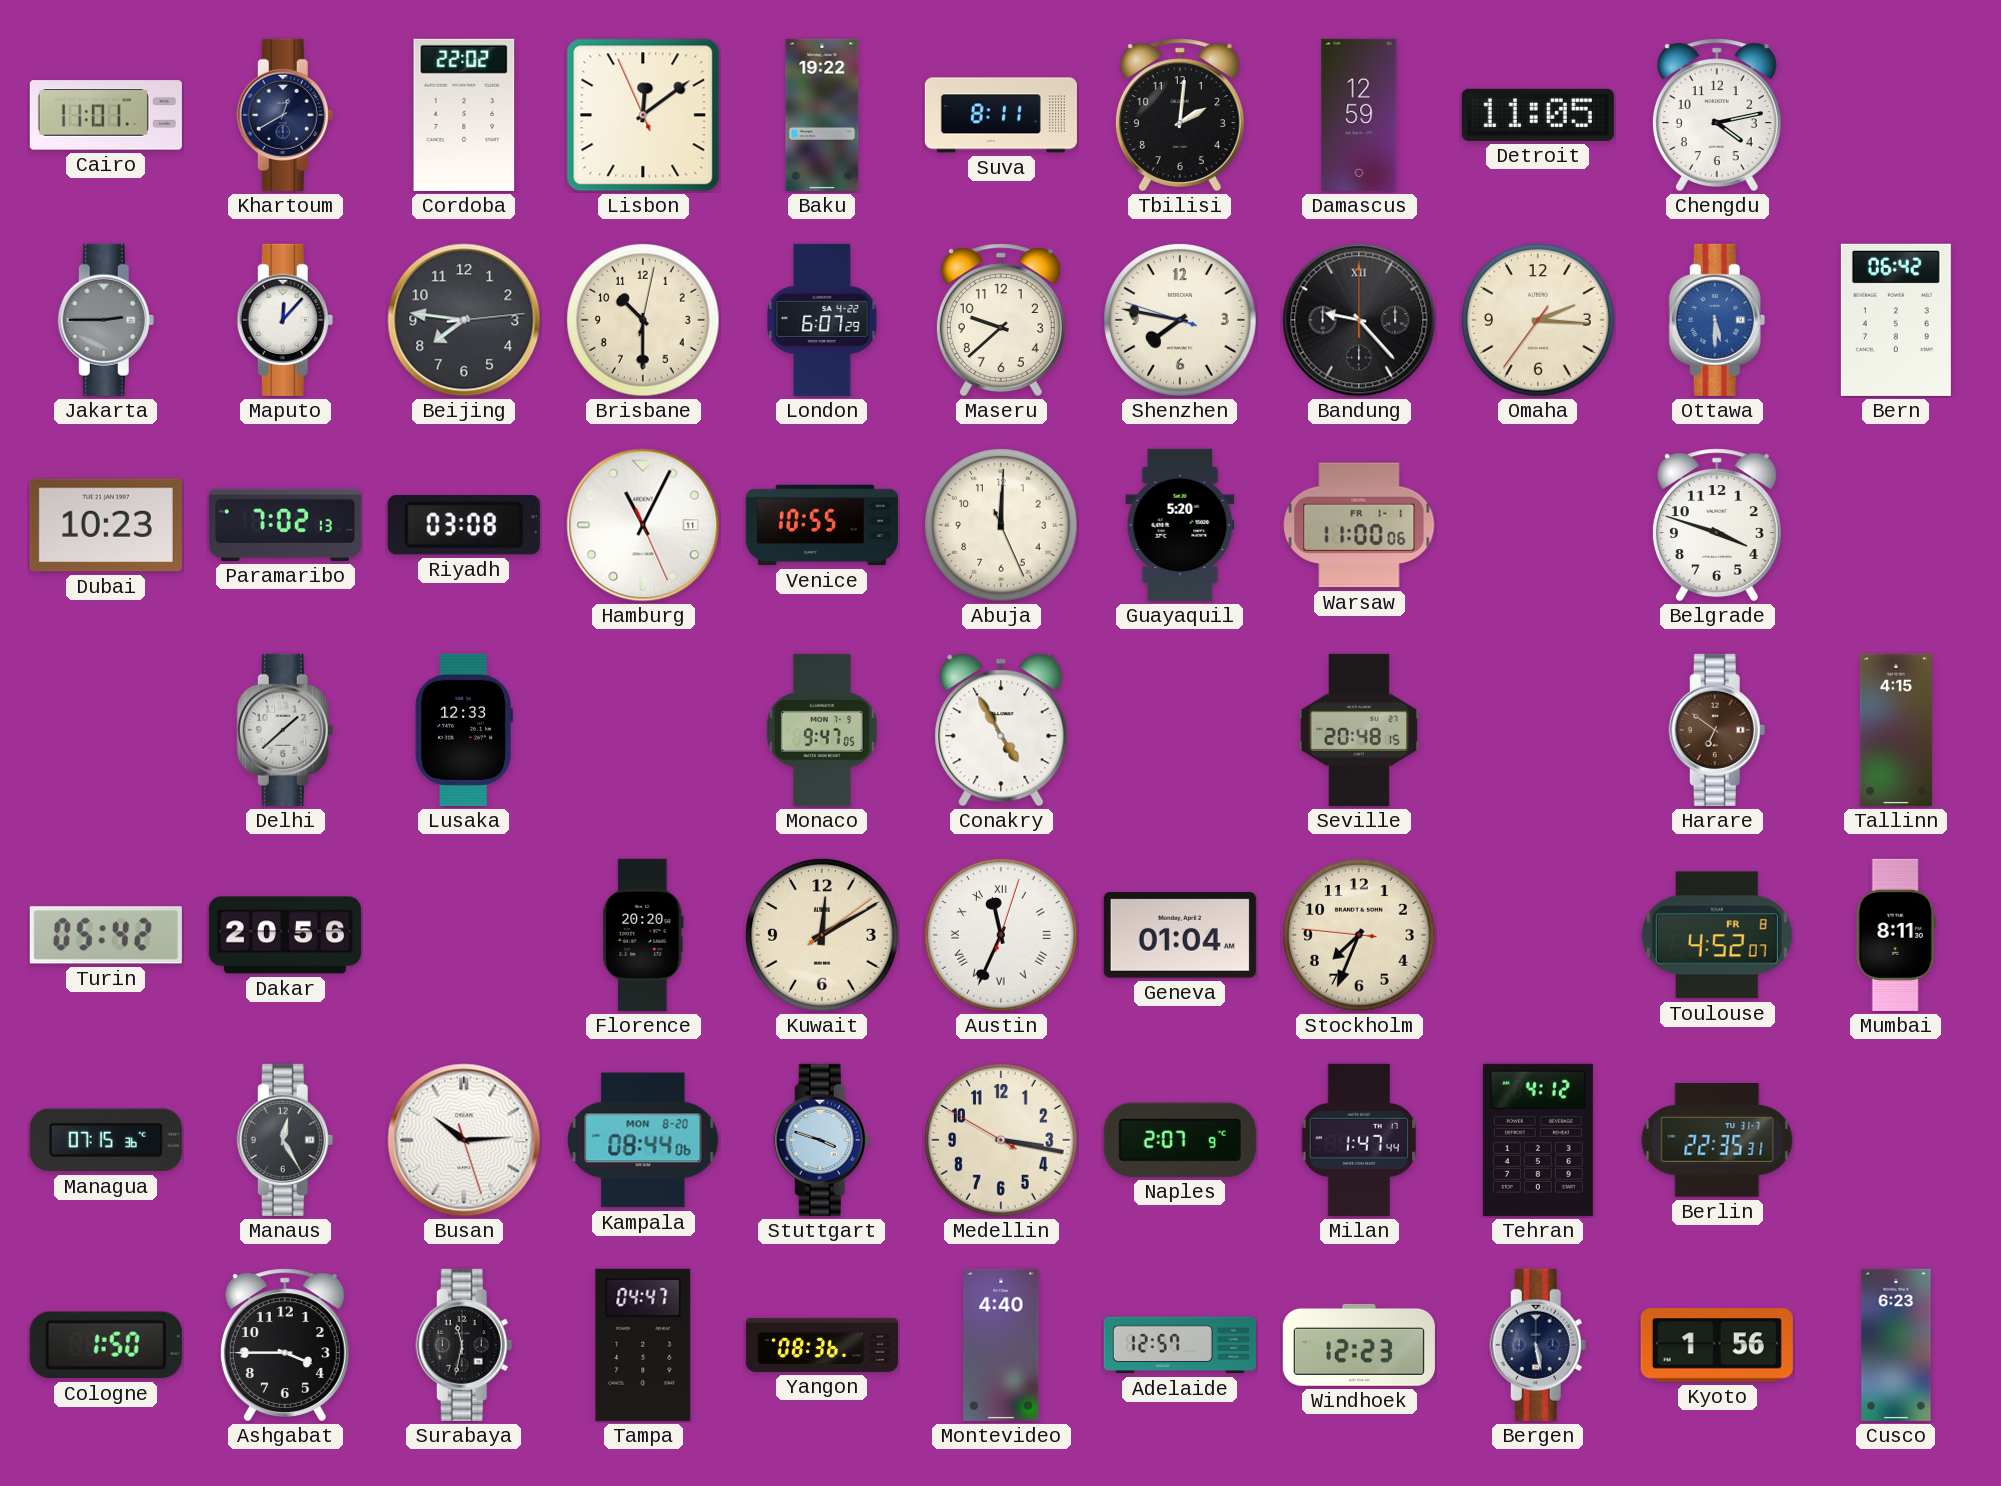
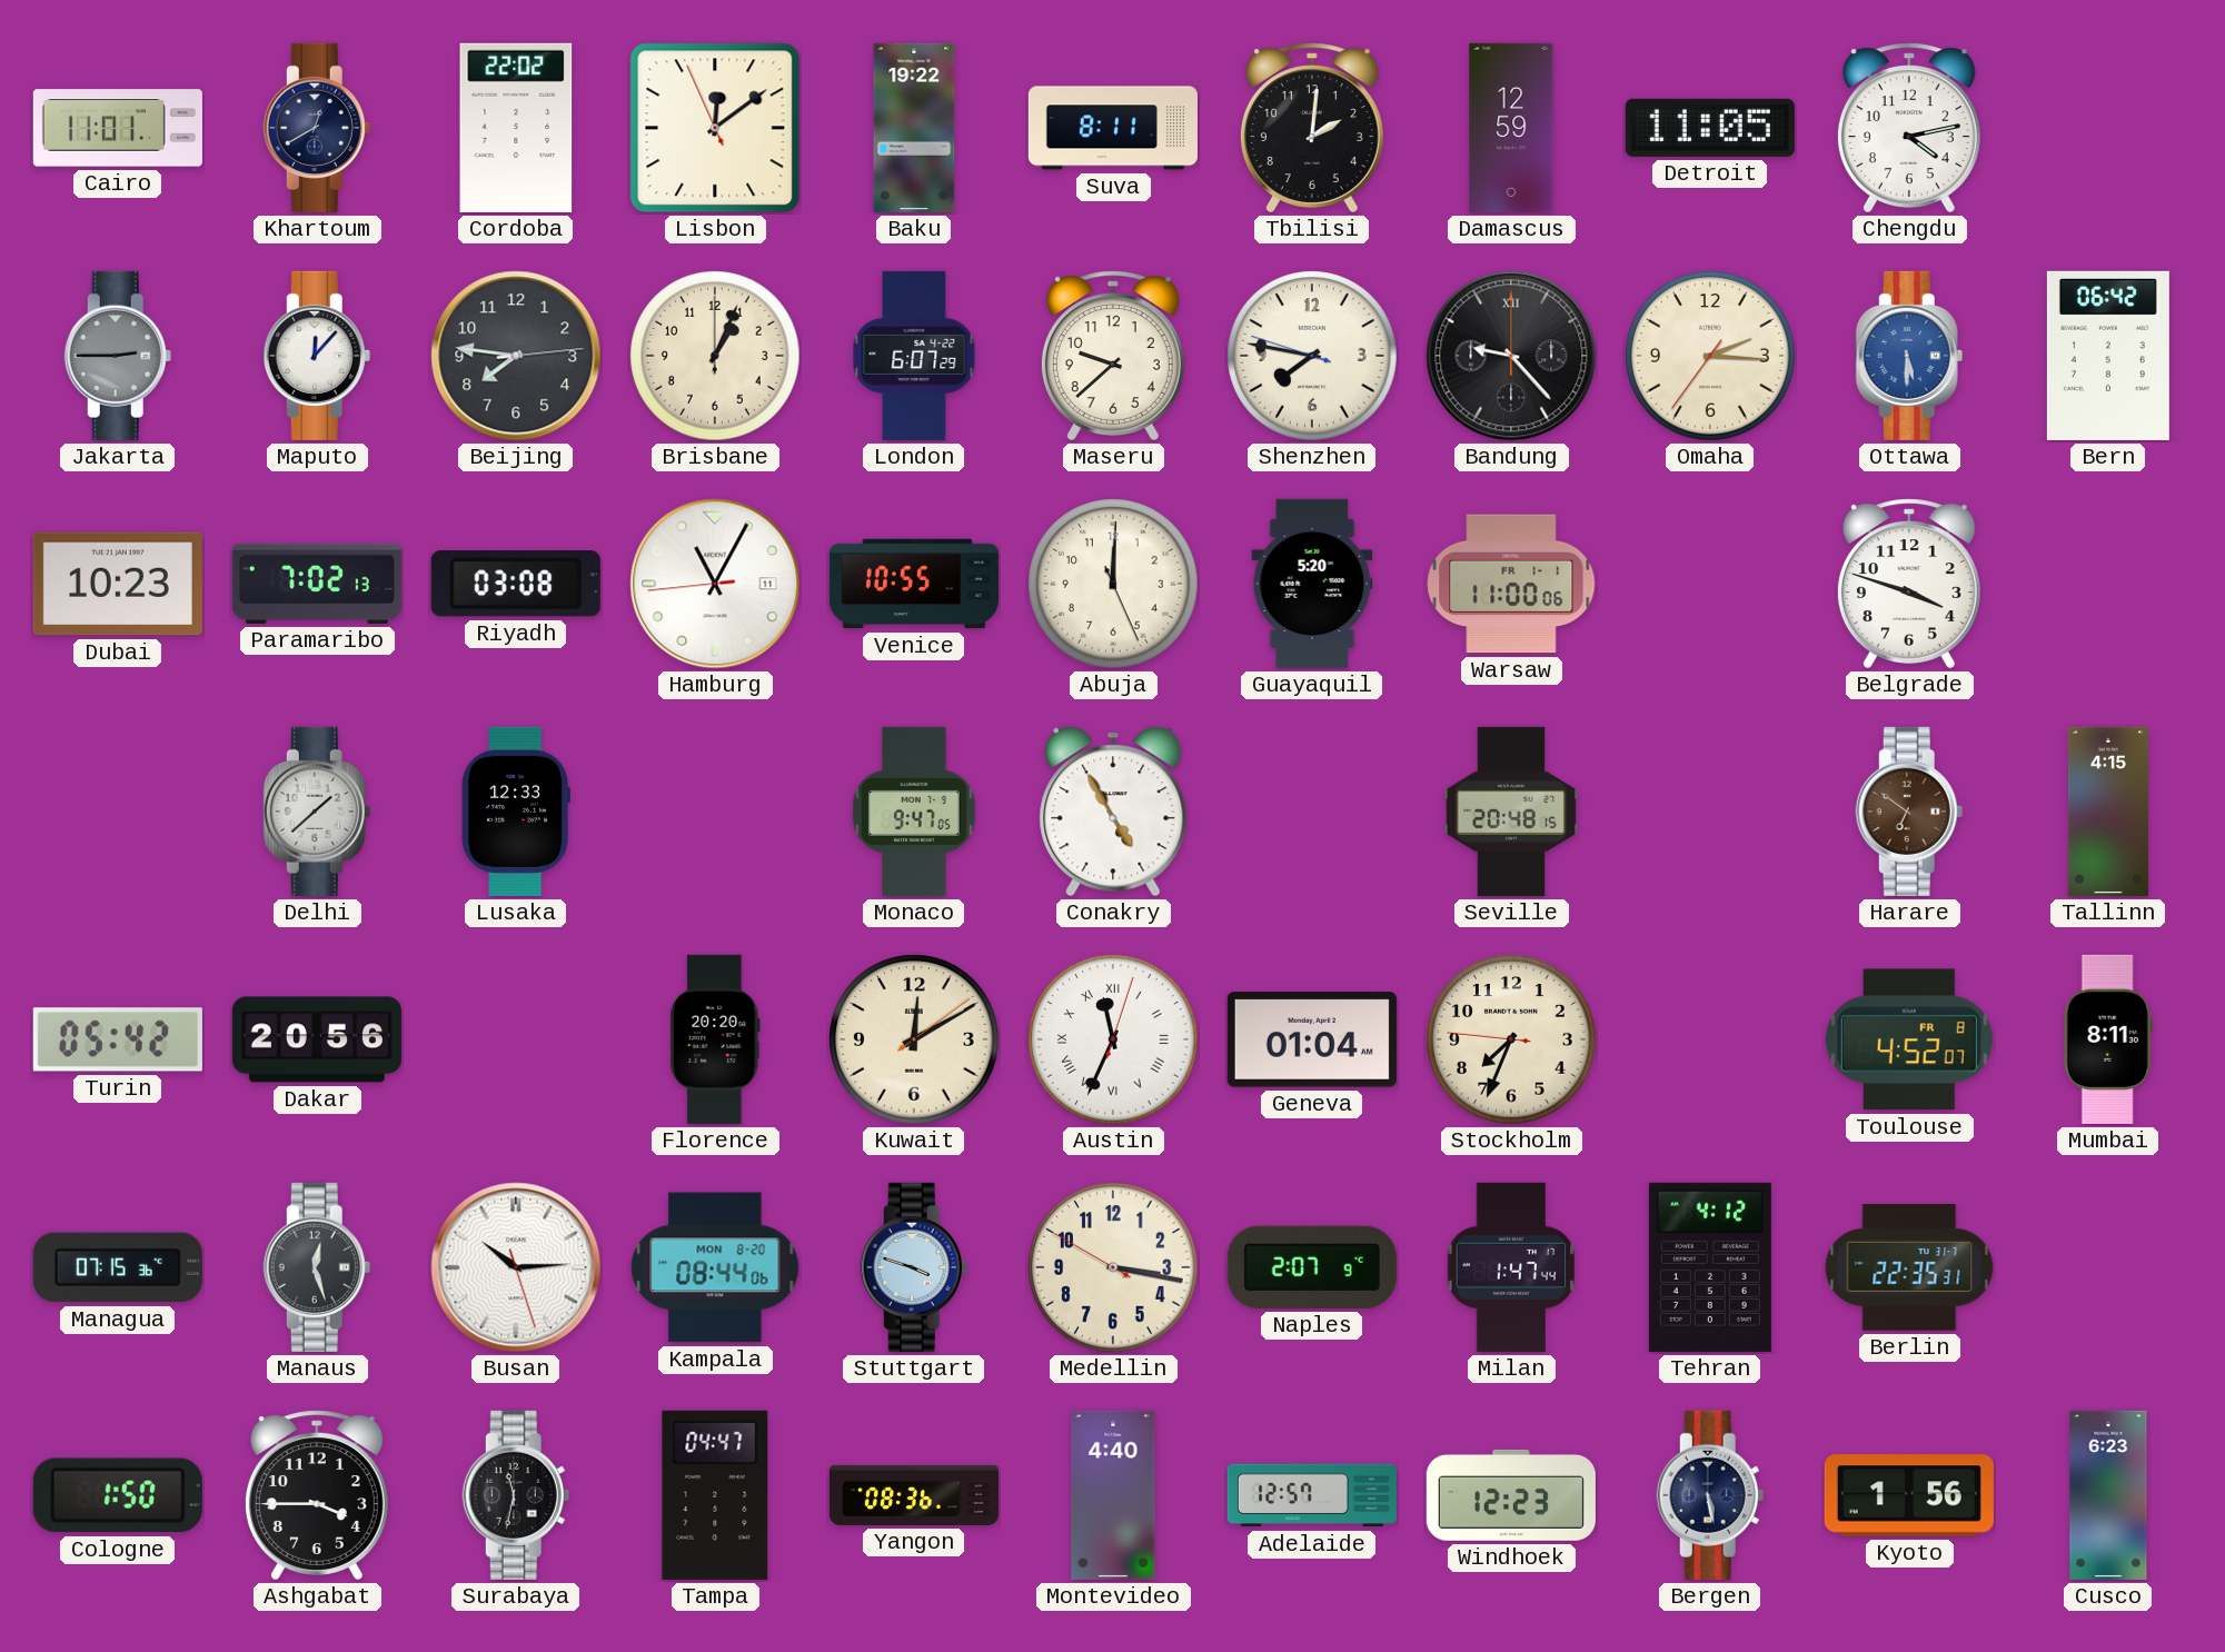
Brisbane: 10:30 -> 1:04
Hamburg: 11:04:26 -> 11:04:44
Manaus: 12:25 -> 12:27
